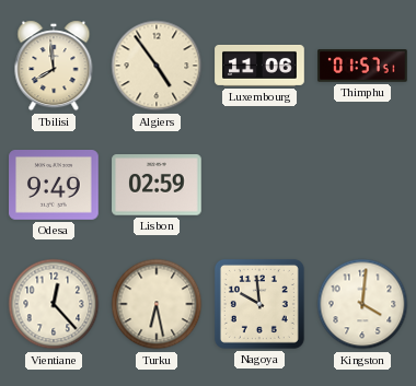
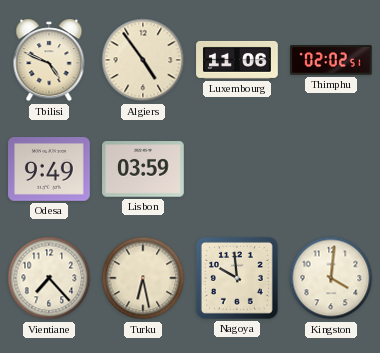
Tbilisi: 7:59 -> 4:49
Thimphu: 01:57 -> 02:02
Lisbon: 02:59 -> 03:59
Vientiane: 12:23 -> 7:23
